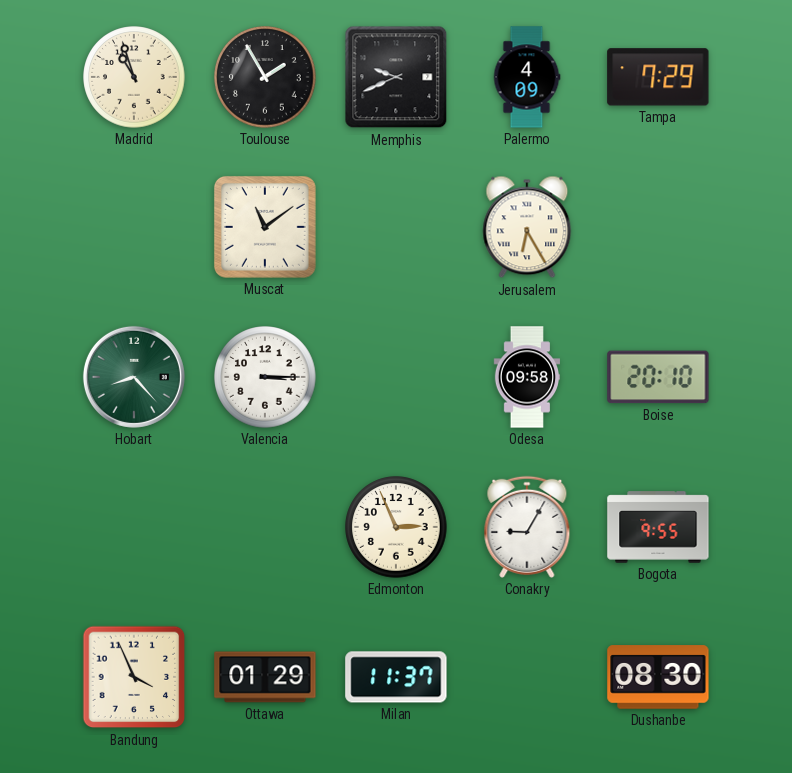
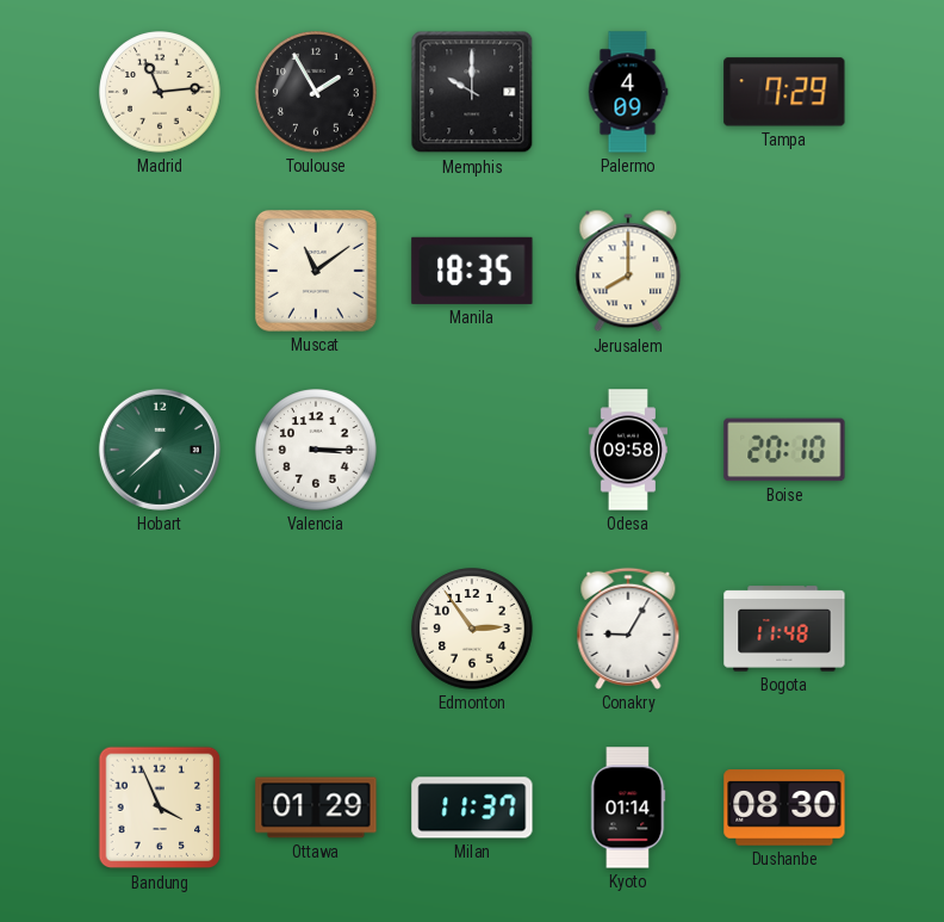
Madrid: 10:57 -> 11:14
Memphis: 9:41 -> 10:00
Manila: none -> 18:35
Jerusalem: 6:25 -> 8:00
Hobart: 8:23 -> 7:38
Edmonton: 2:56 -> 2:54
Bogota: 9:55 -> 11:48
Kyoto: none -> 01:14
